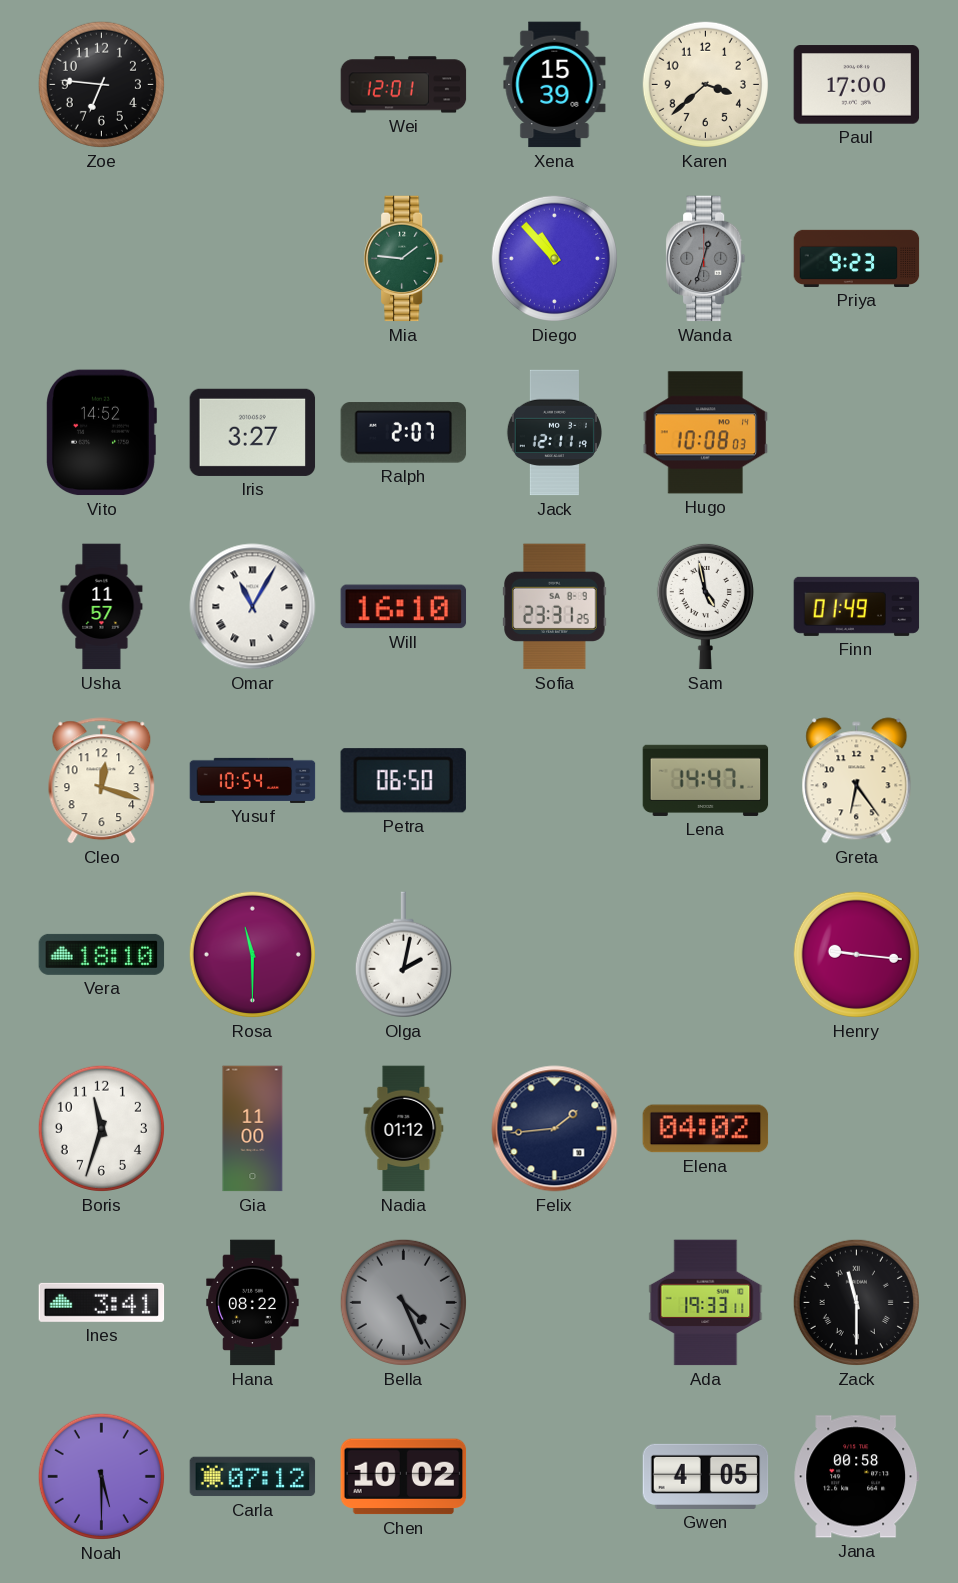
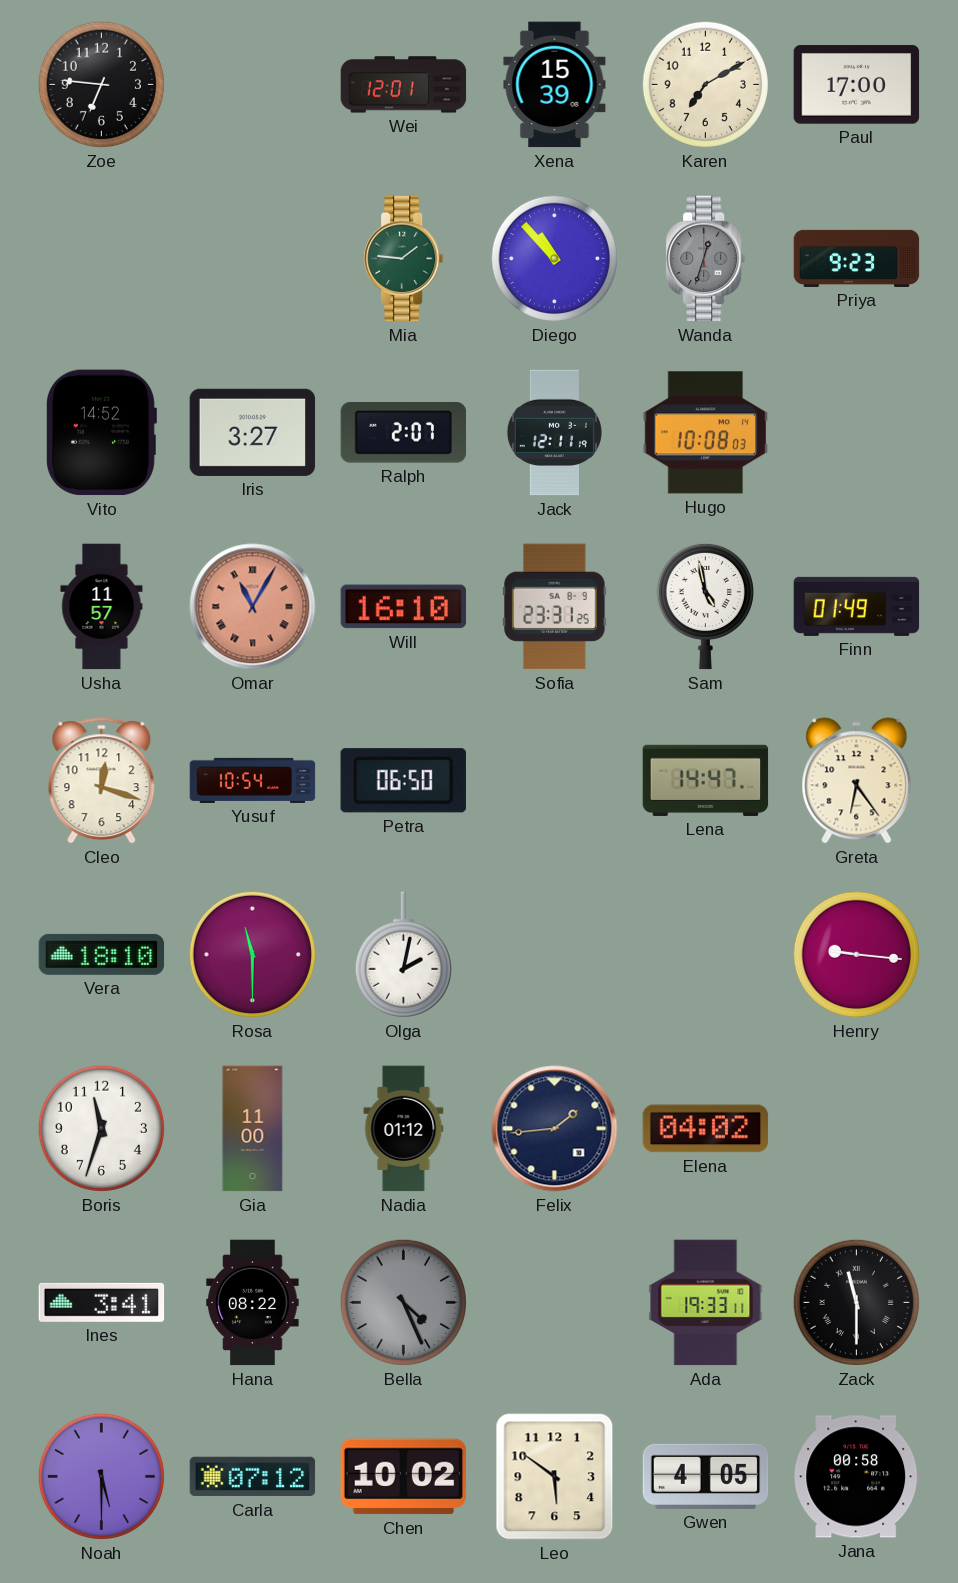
Karen: 3:38 -> 7:10
Omar dial: white -> salmon
Leo: none -> 5:51
